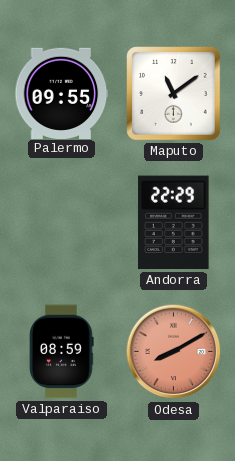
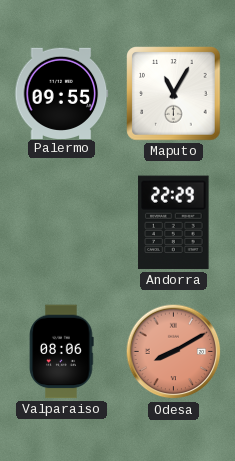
Maputo: 11:09 -> 11:05
Valparaiso: 08:59 -> 08:06
